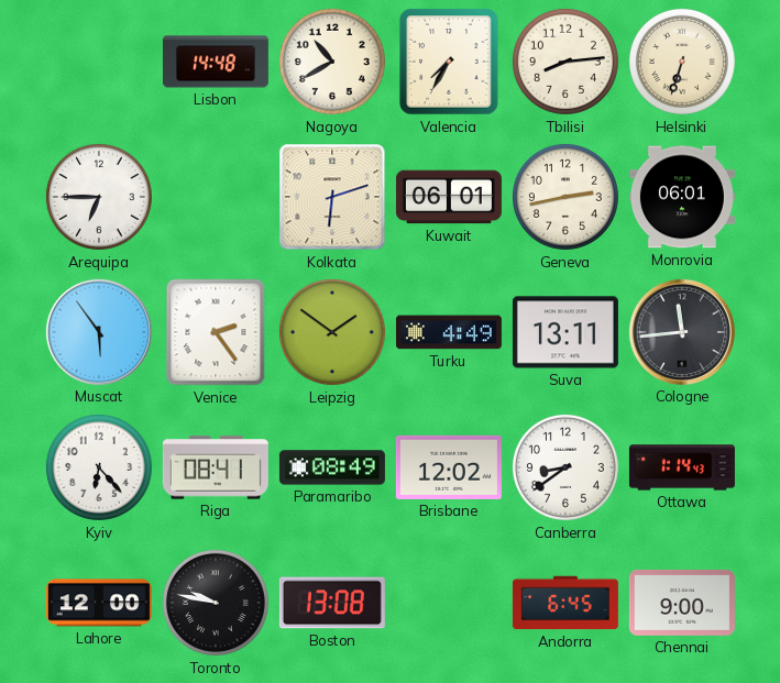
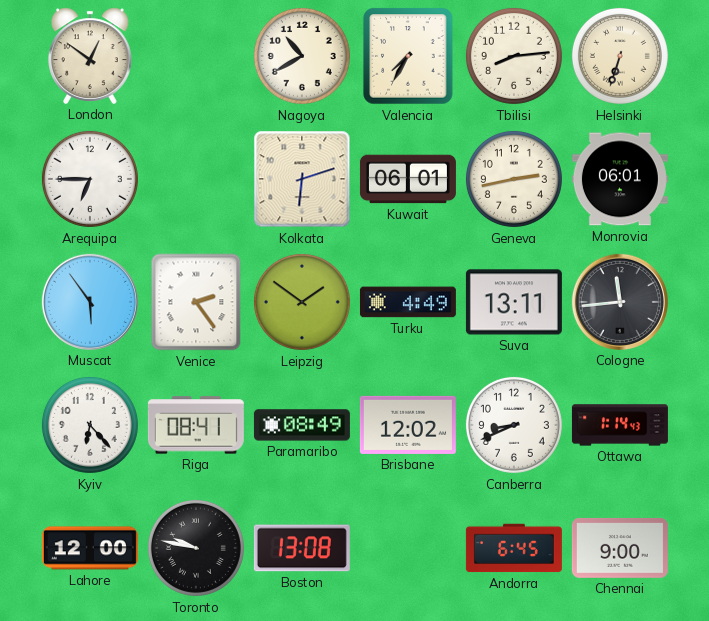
London: none -> 12:51
Lisbon: 14:48 -> none
Canberra: 8:39 -> 8:41
